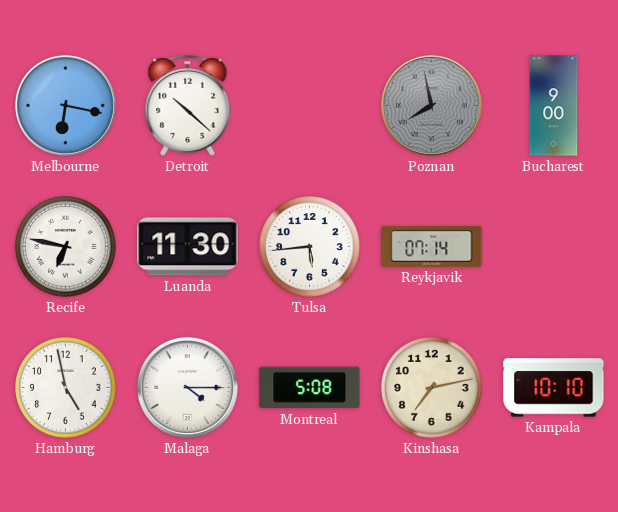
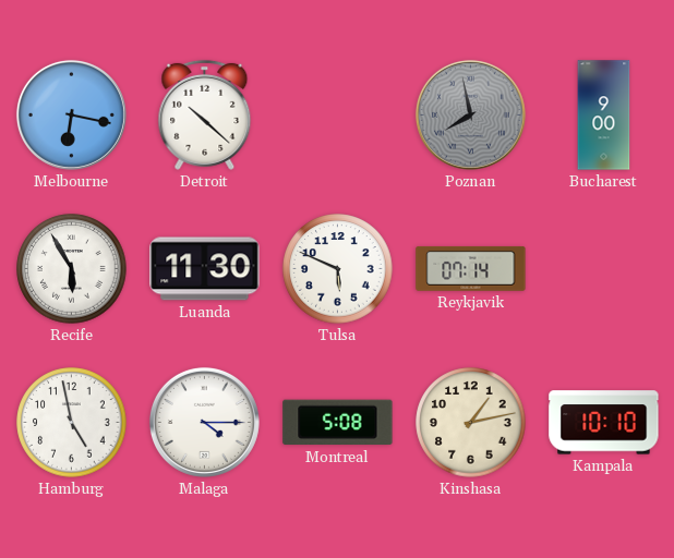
Recife: 6:47 -> 5:55
Tulsa: 5:44 -> 5:49
Kinshasa: 7:13 -> 1:13
